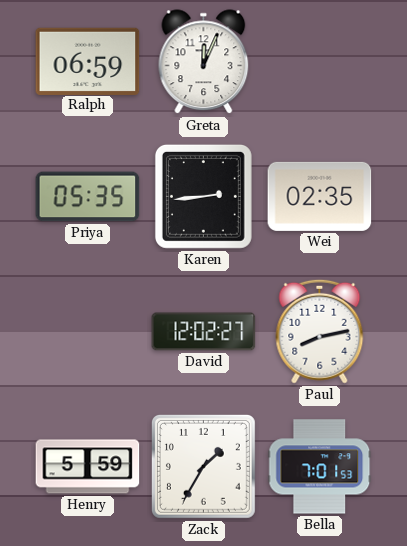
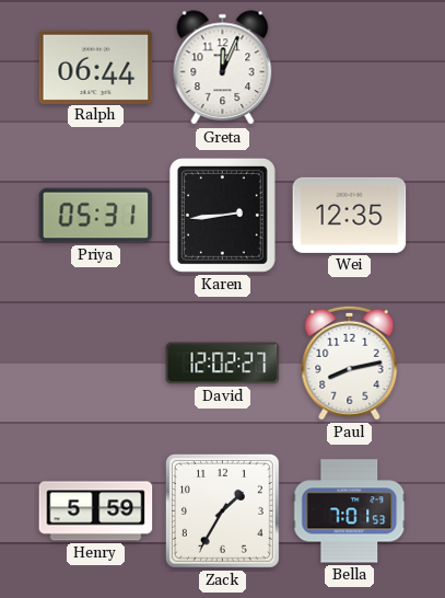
Ralph: 06:59 -> 06:44
Priya: 05:35 -> 05:31
Wei: 02:35 -> 12:35
